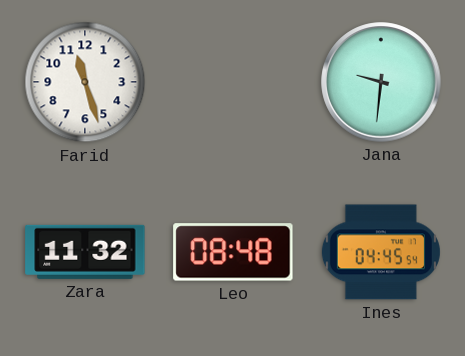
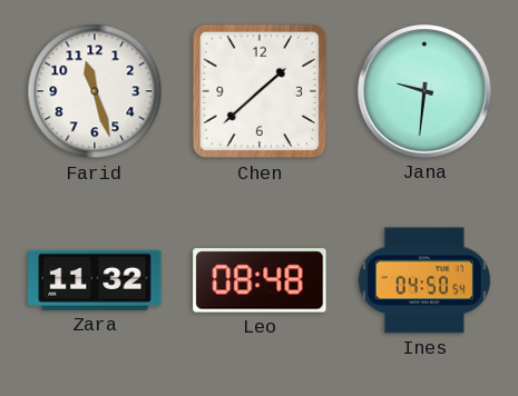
Chen: none -> 1:38
Ines: 04:45 -> 04:50
